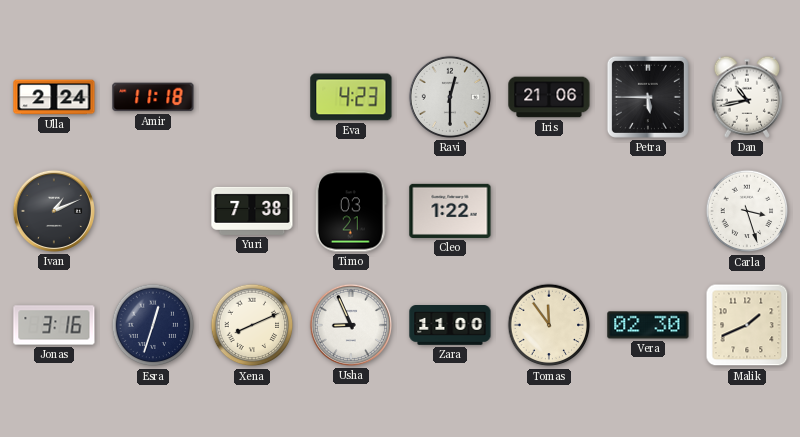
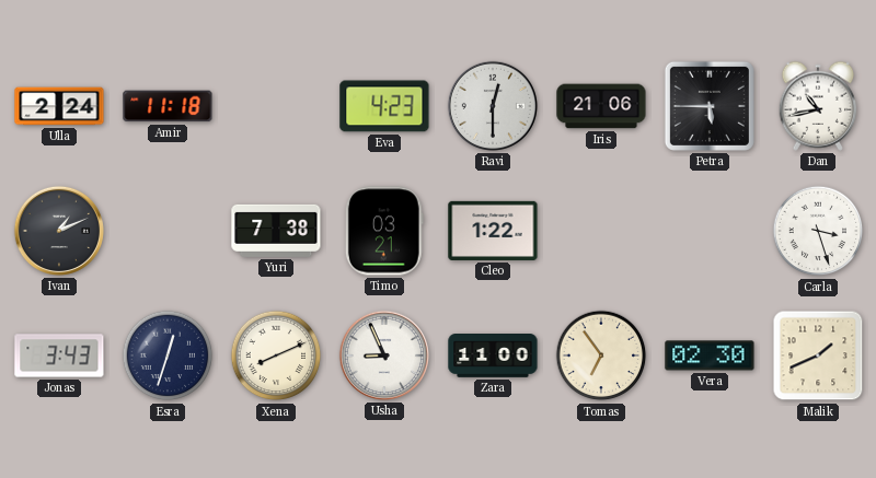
Jonas: 3:16 -> 3:43
Tomas: 11:54 -> 6:54
